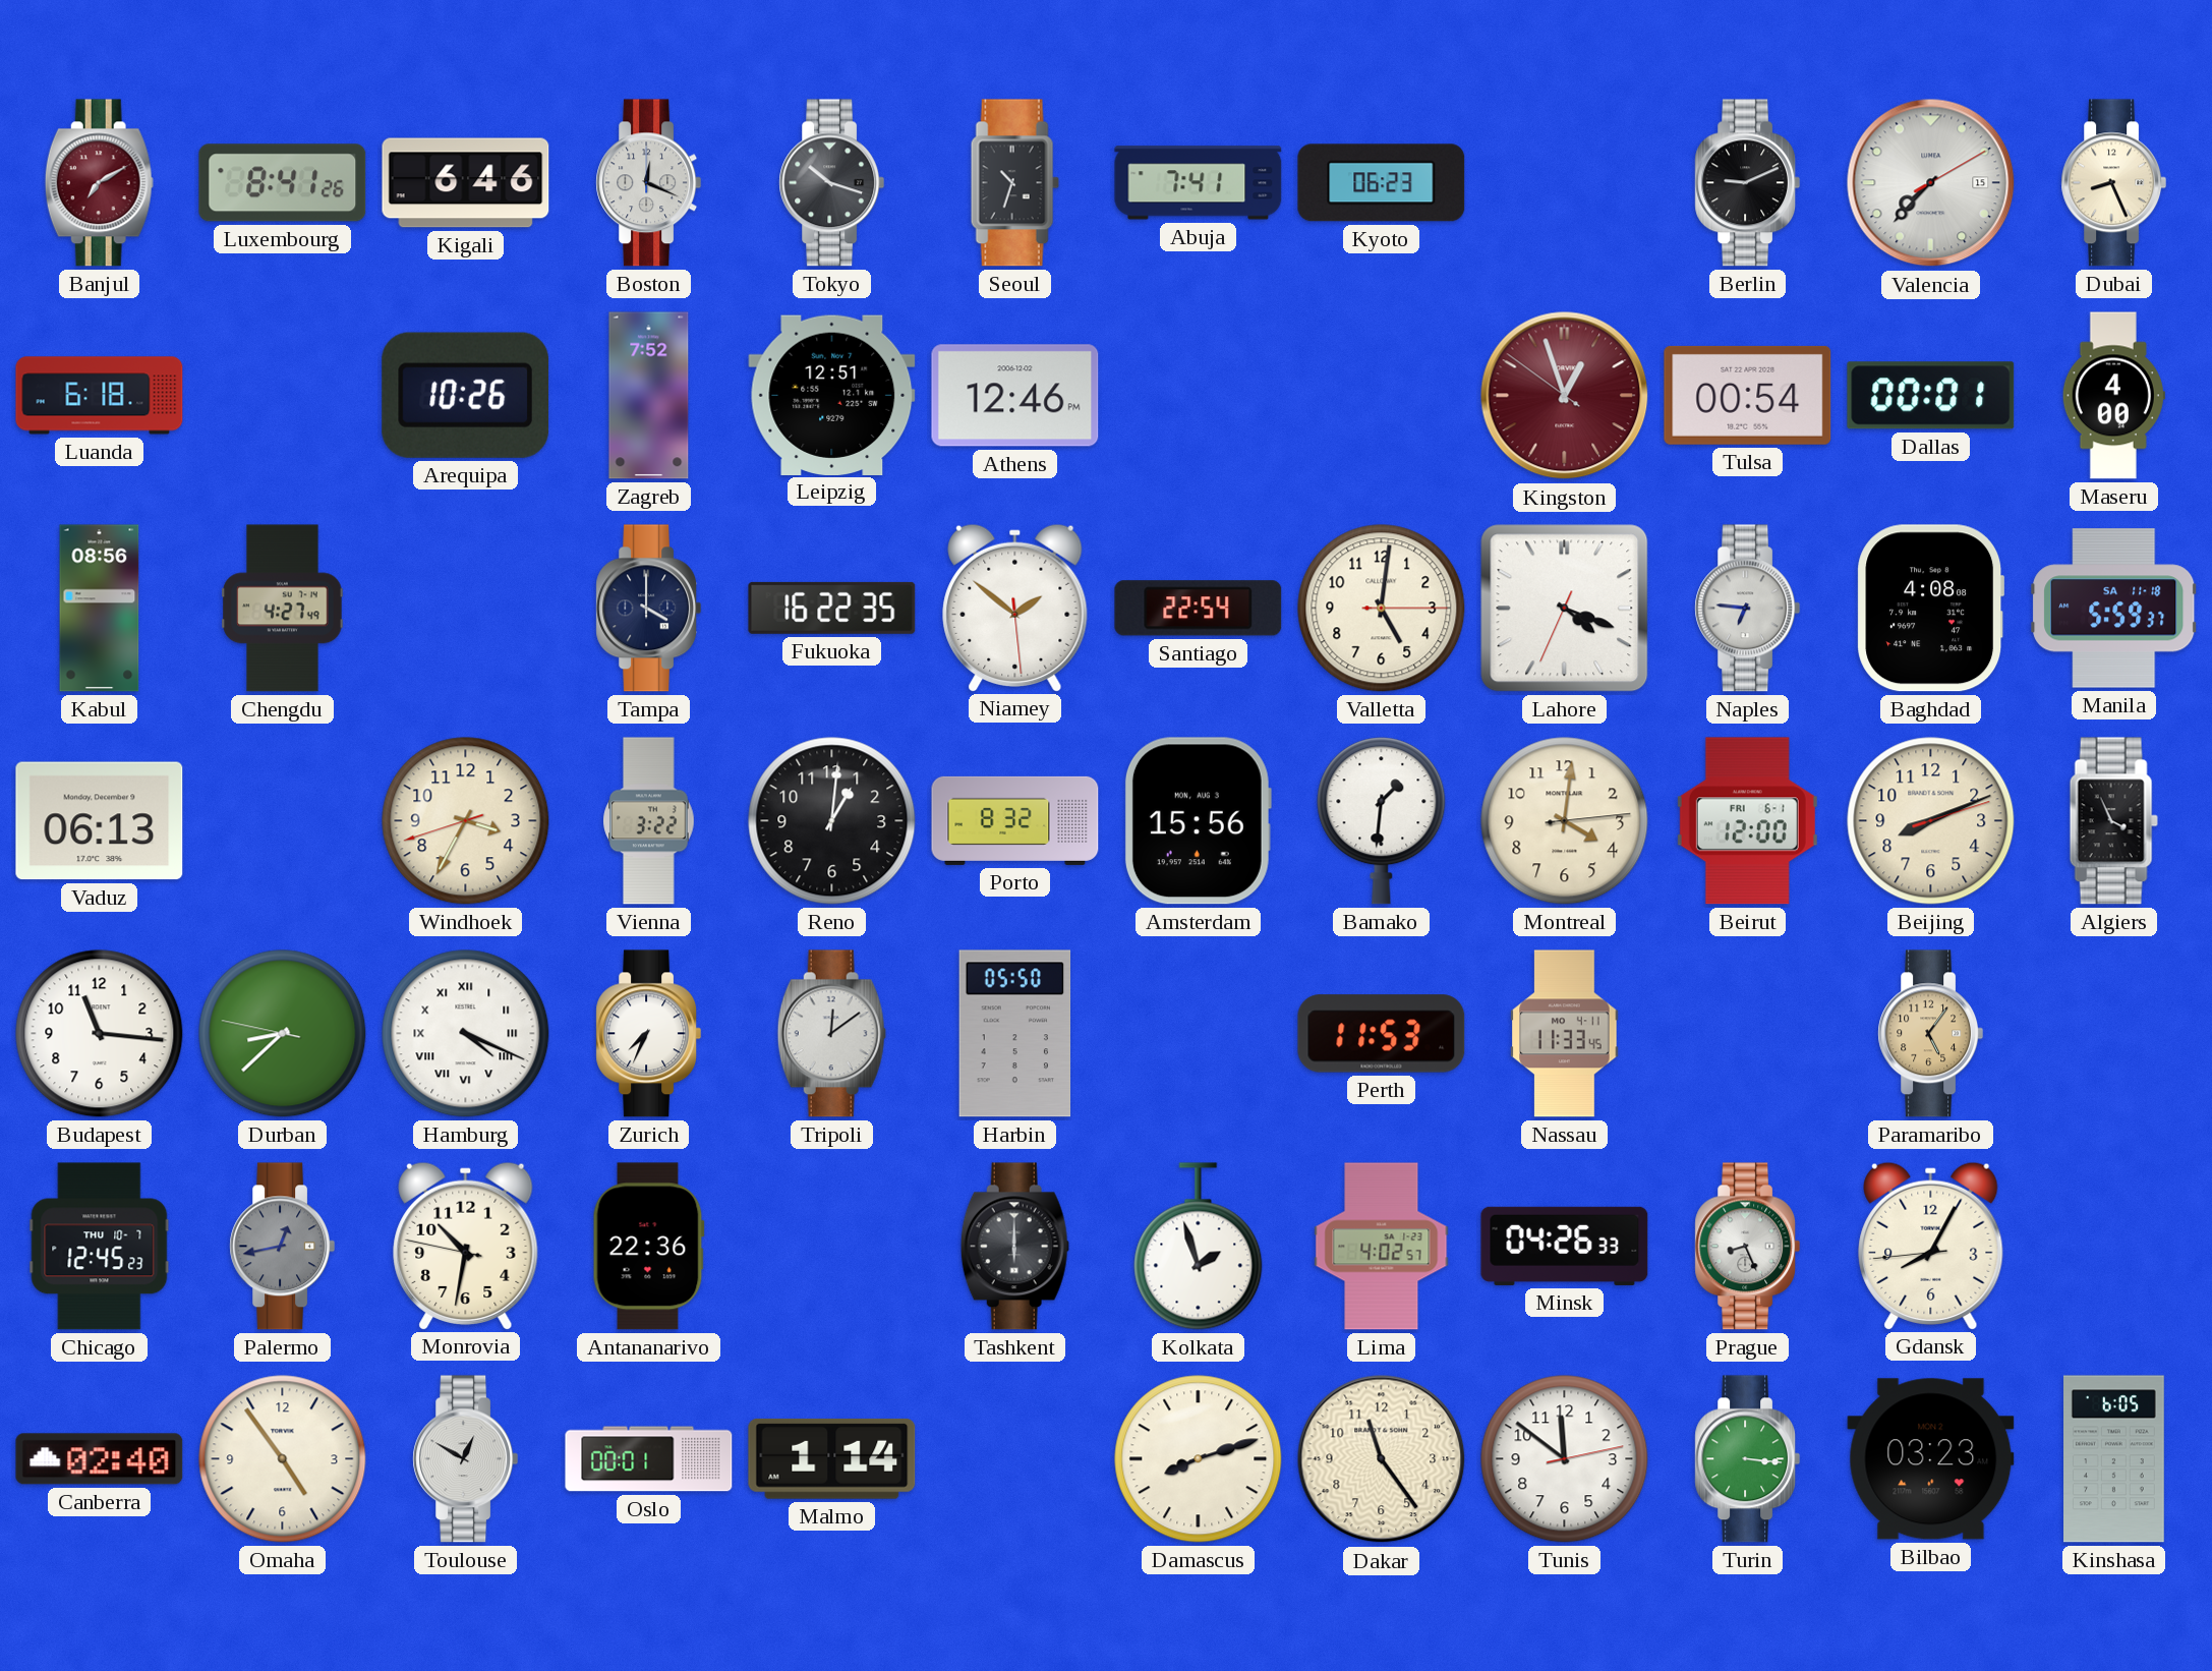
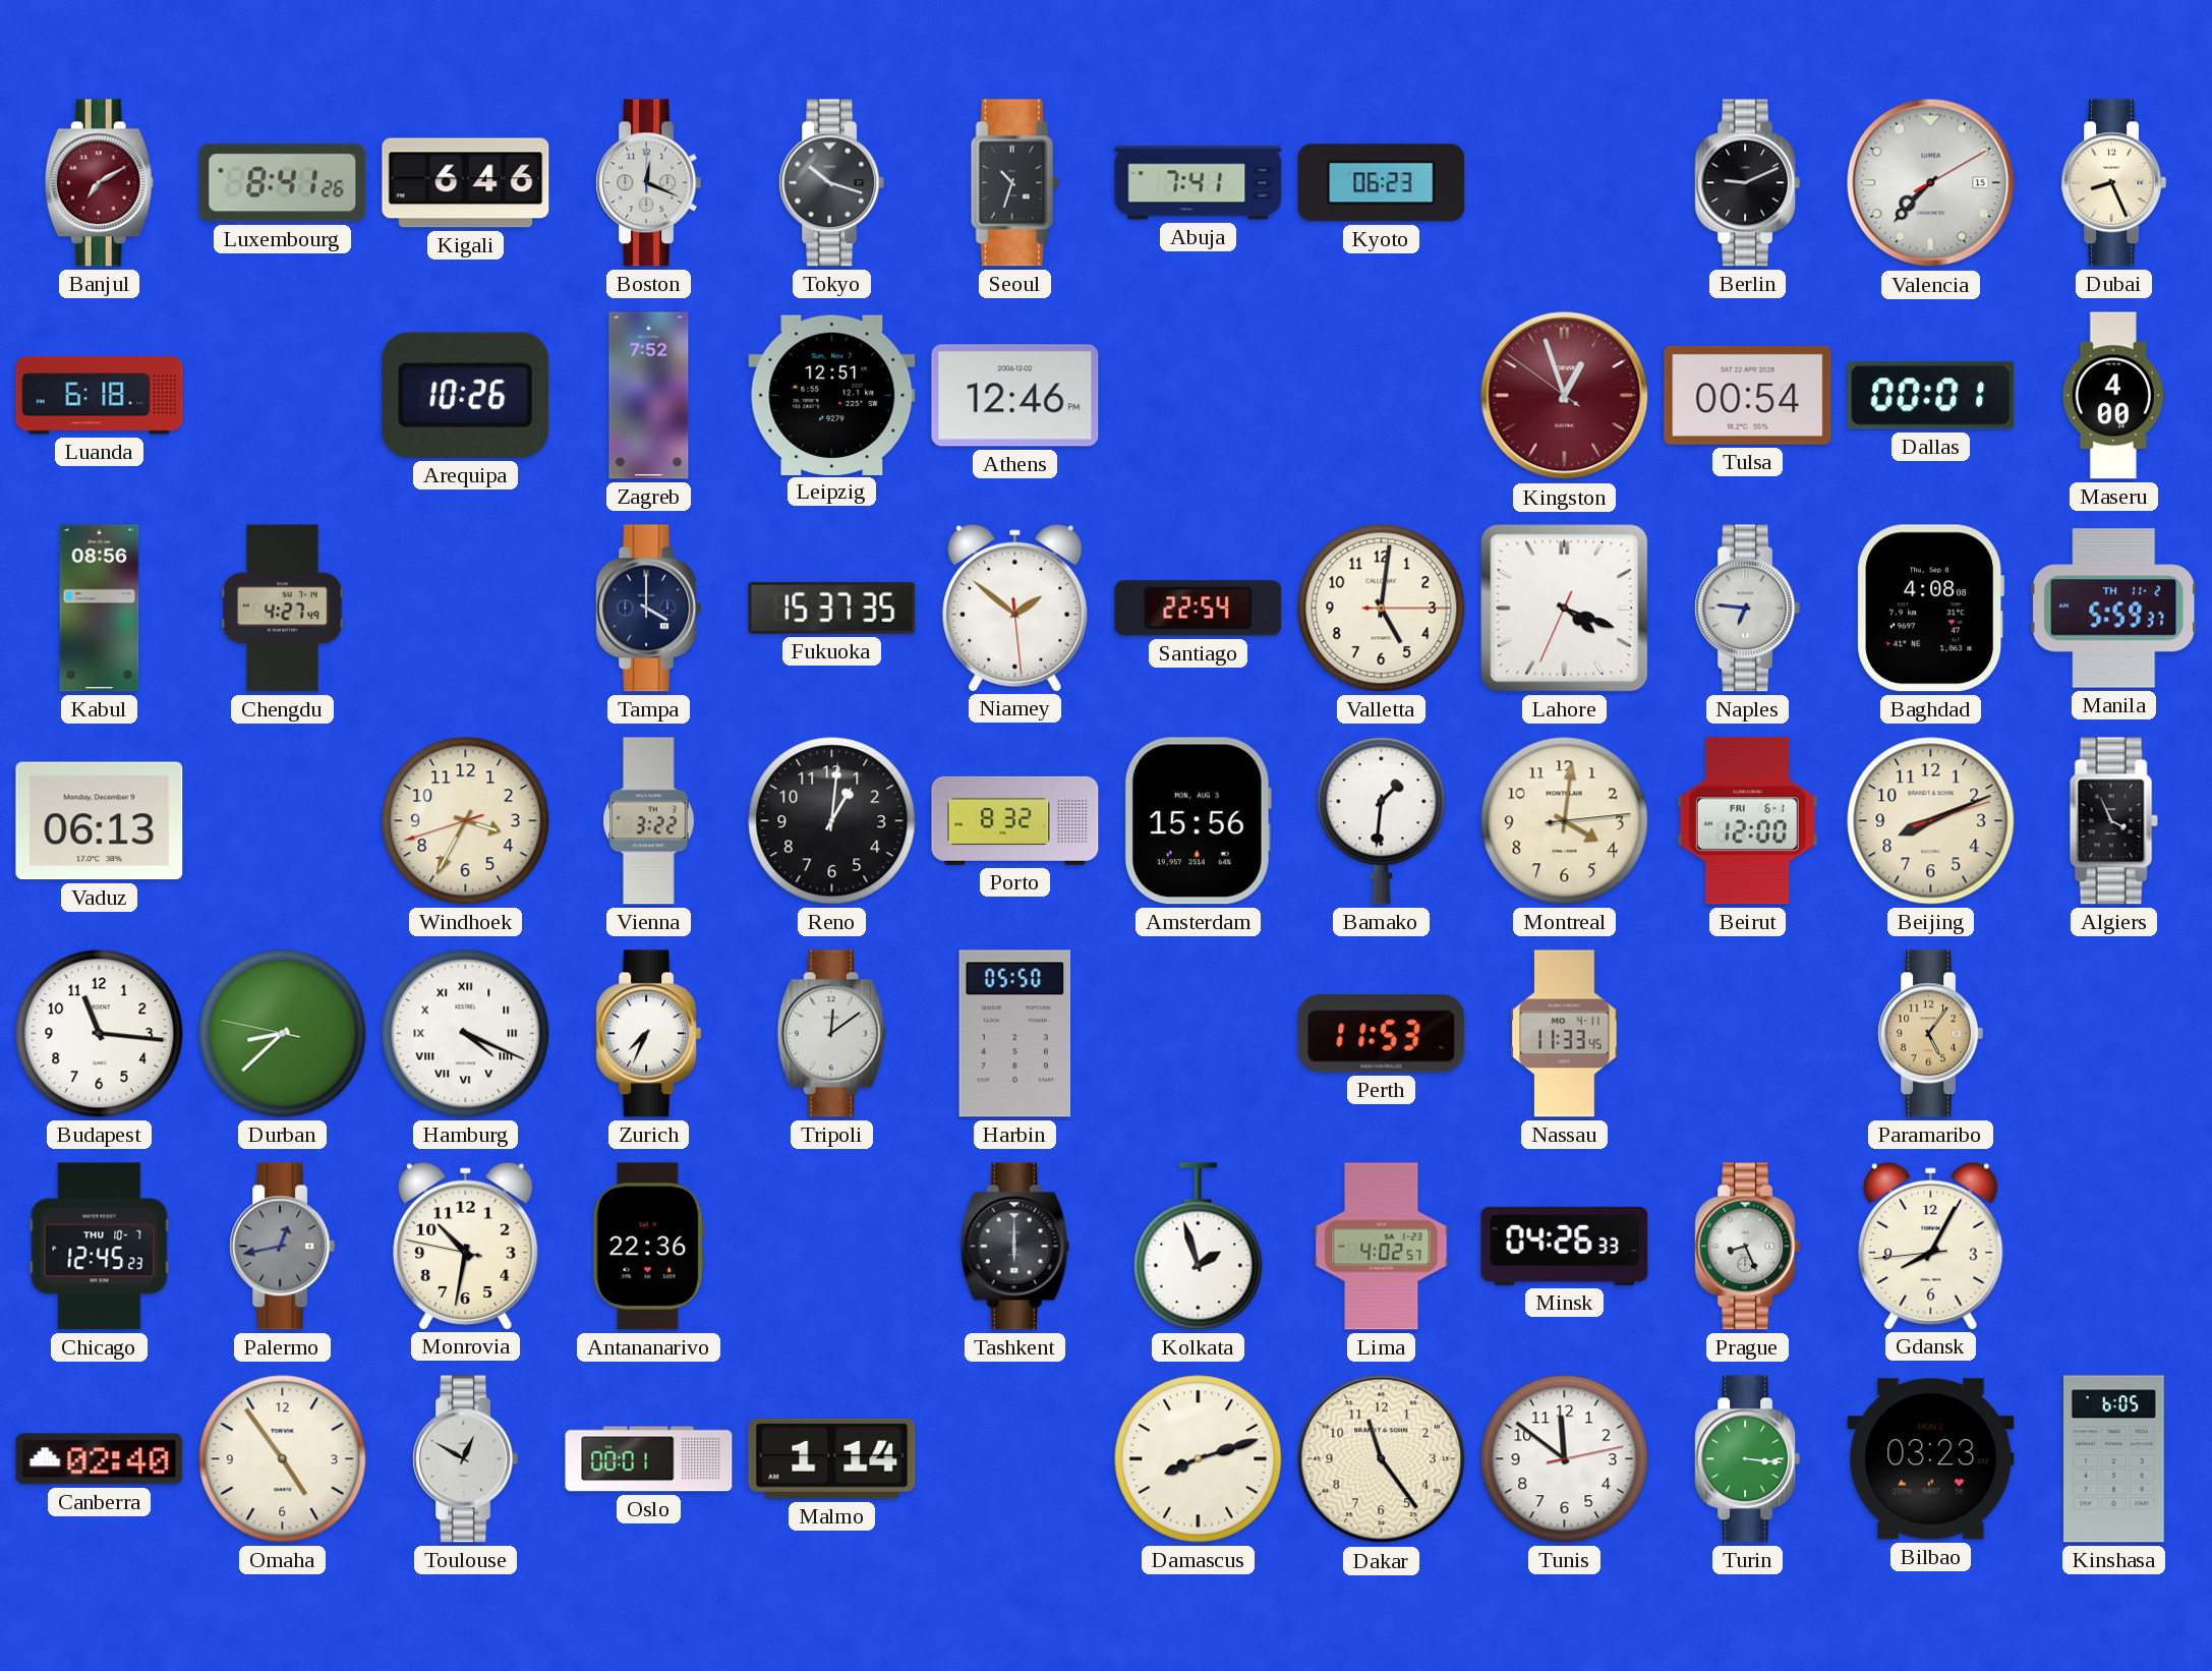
Fukuoka: 16:22 -> 15:37
Manila date: SA 11-18 -> TH 11-2
